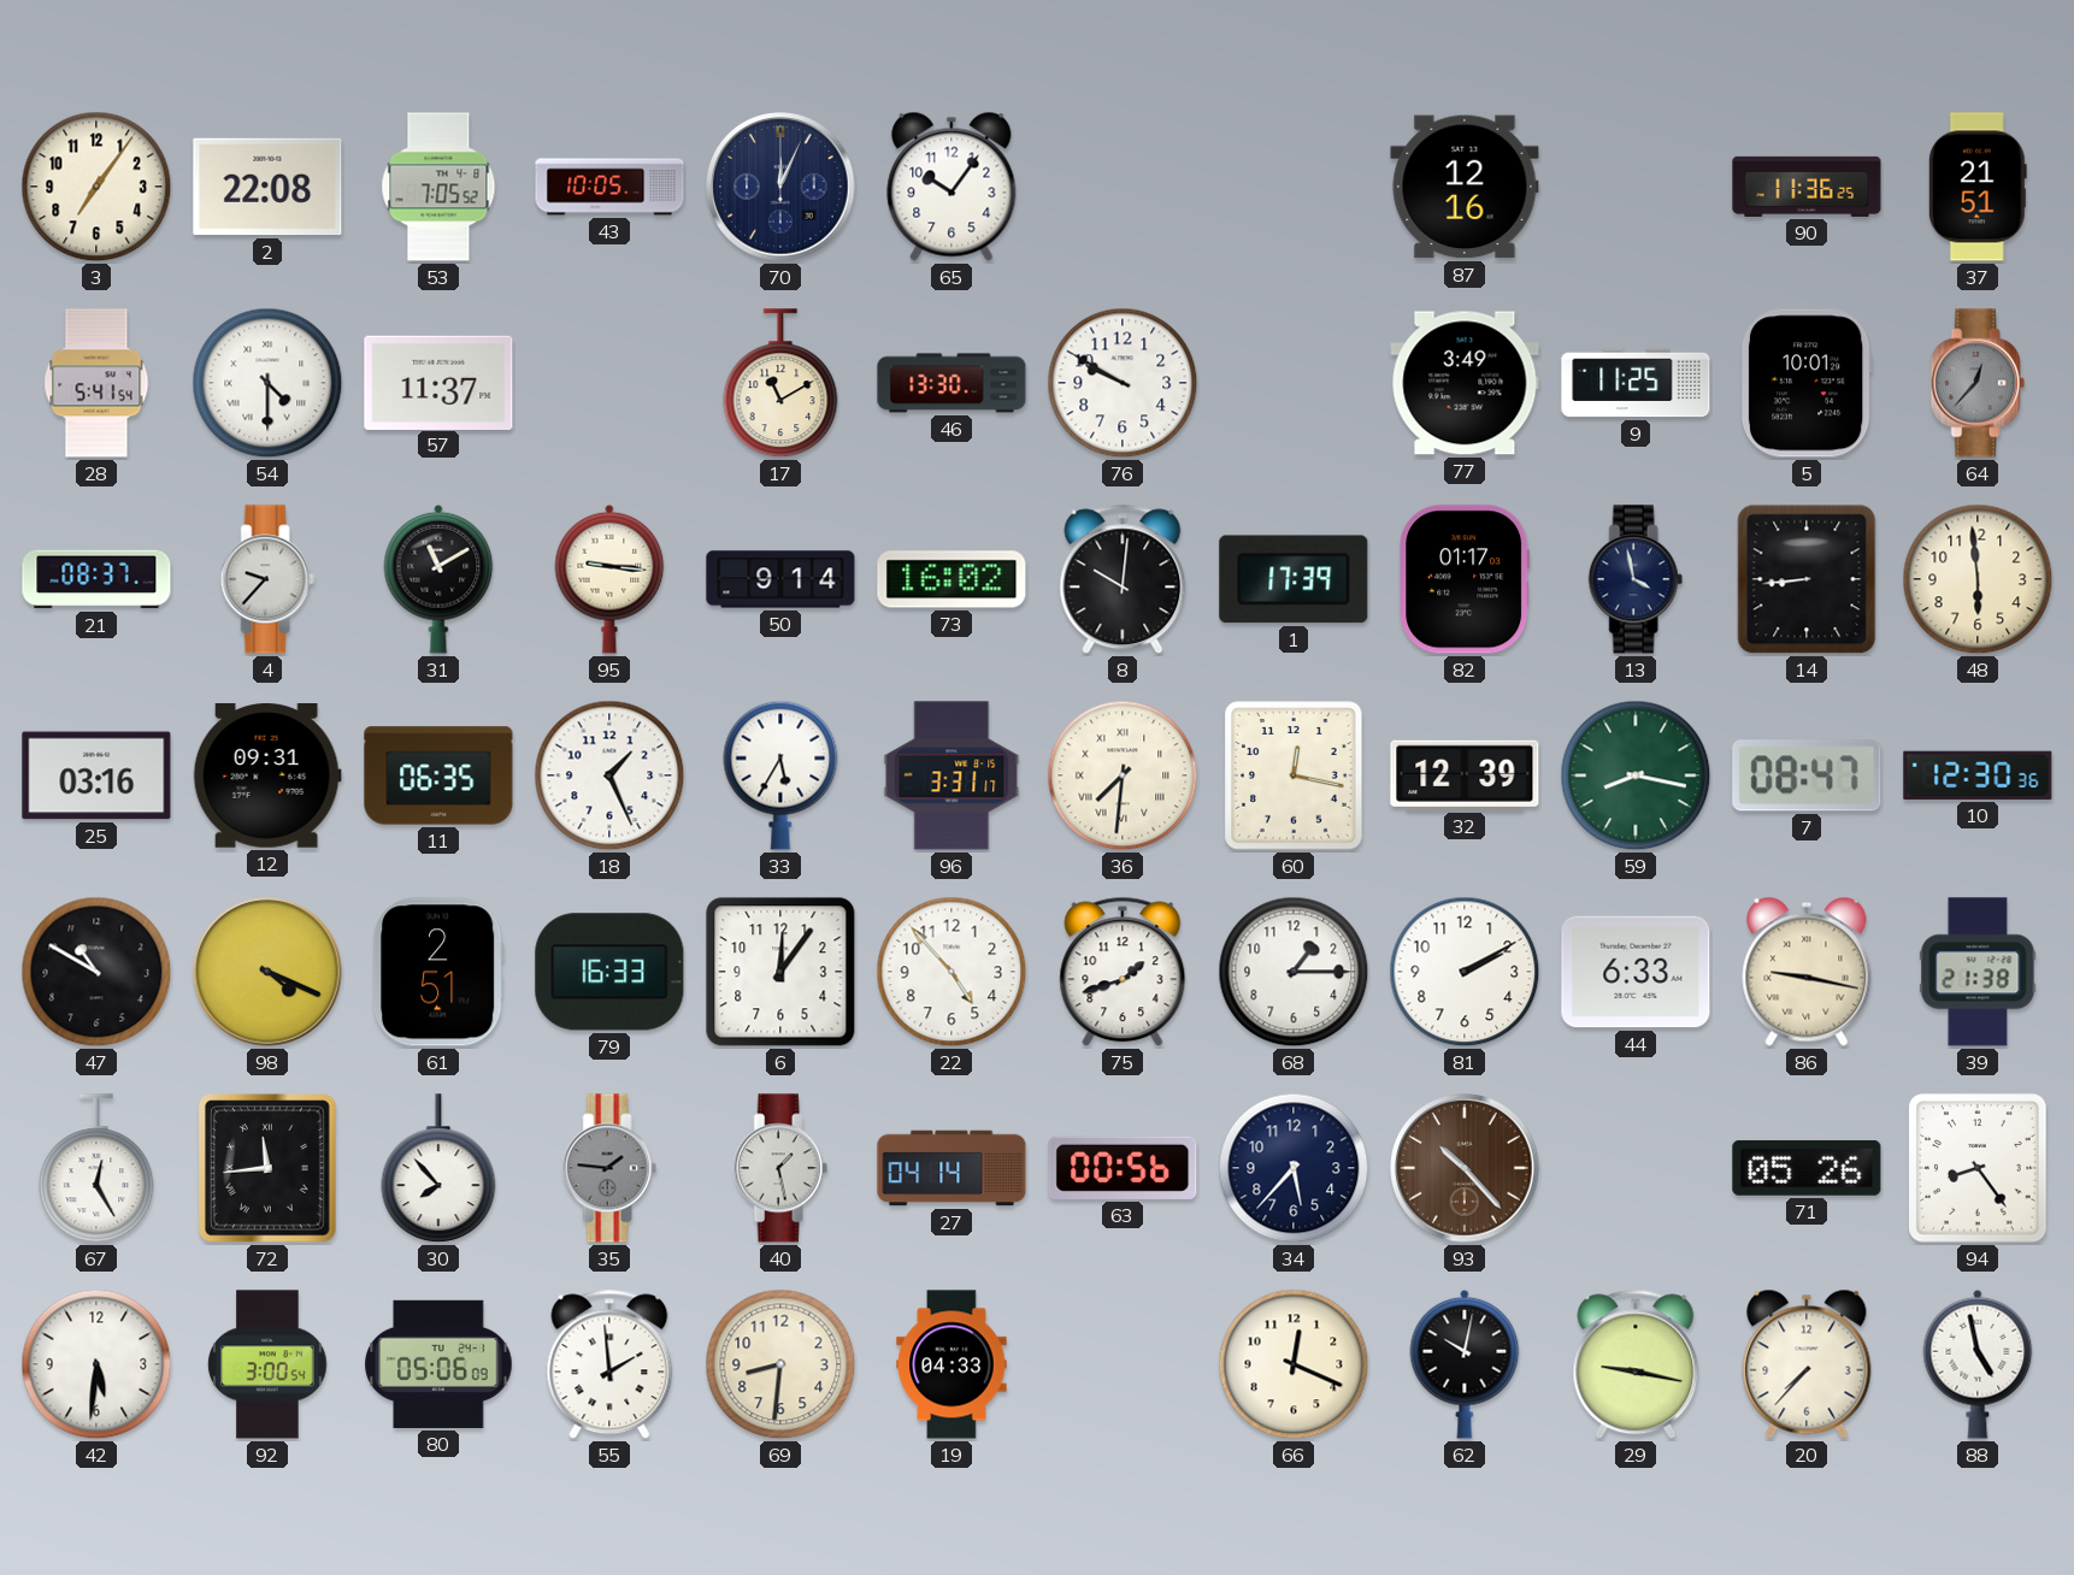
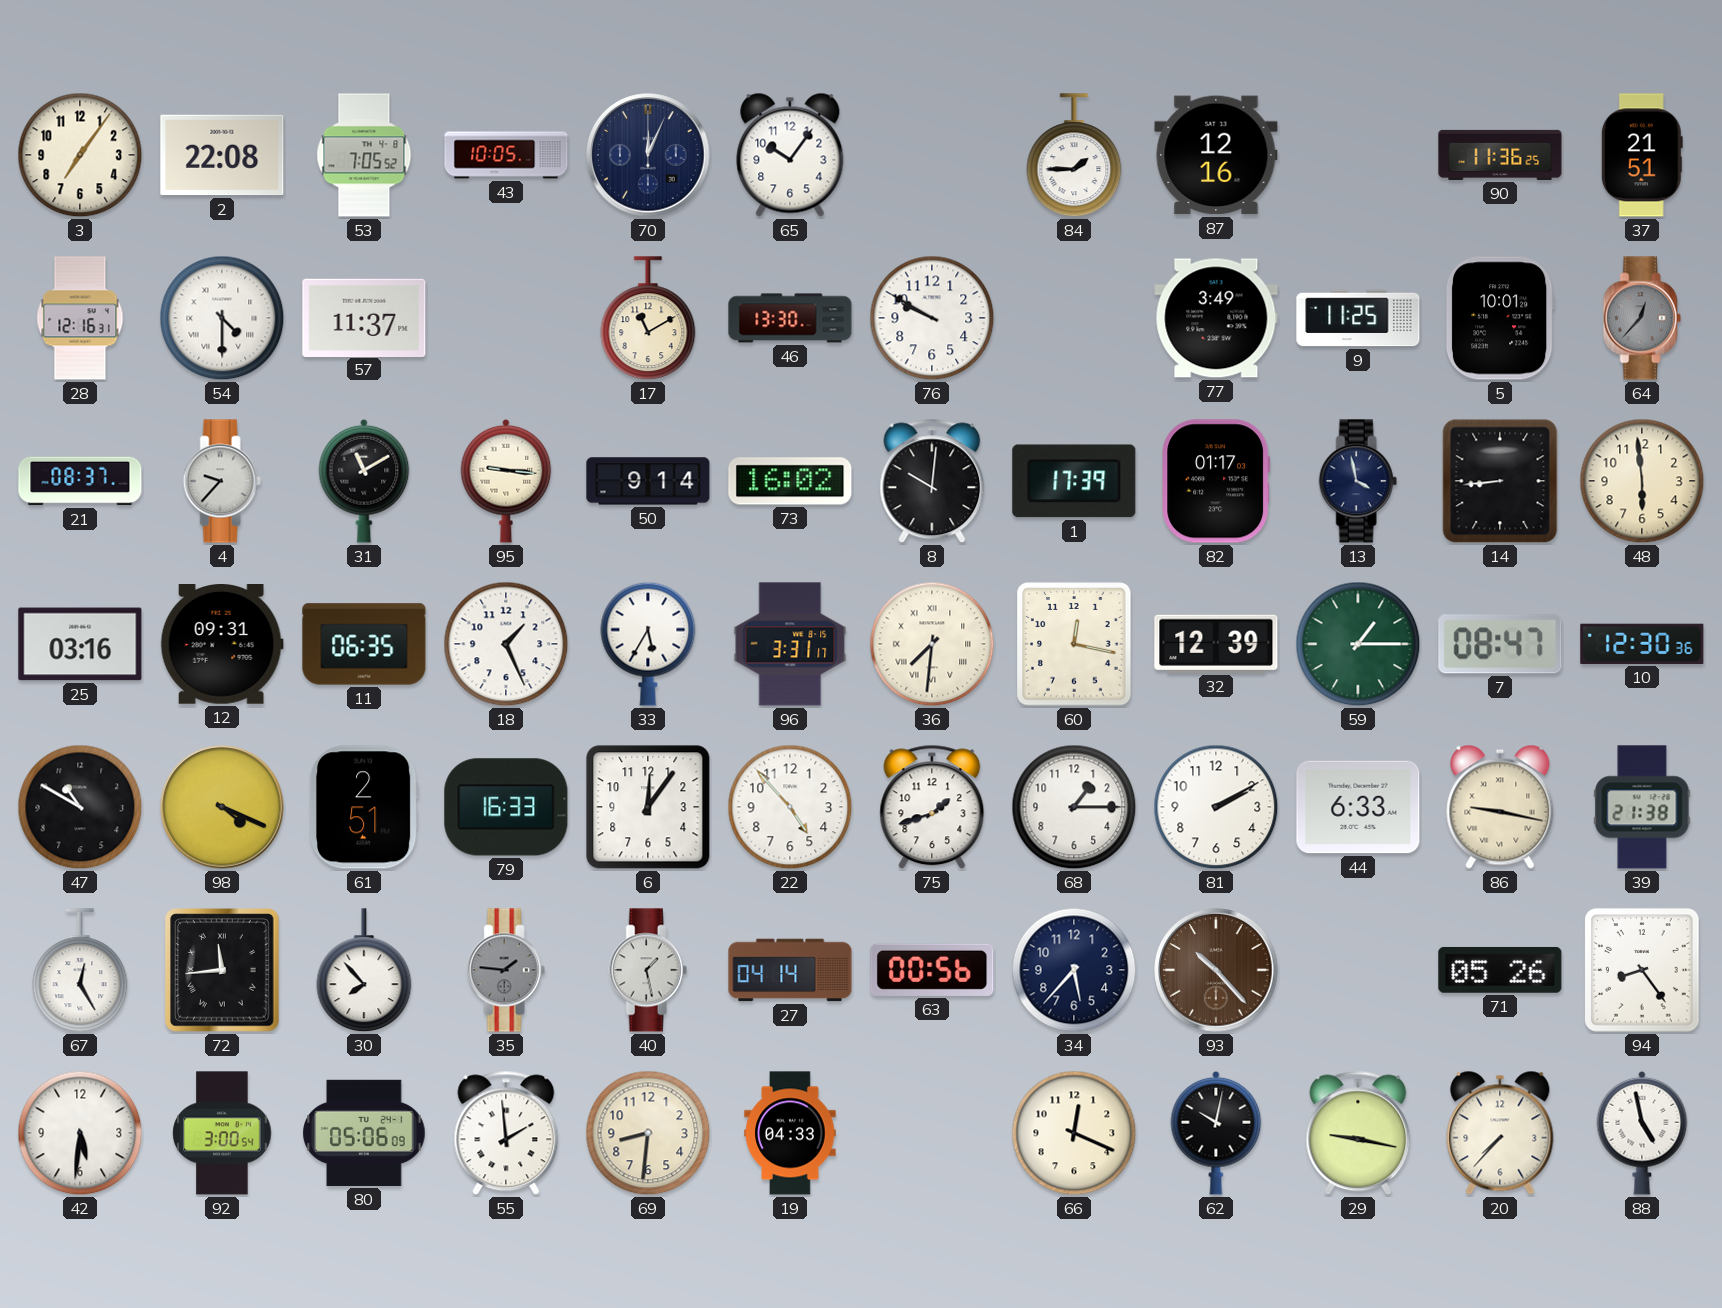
84: none -> 1:45
28: 5:41 -> 12:16
59: 8:17 -> 1:15
